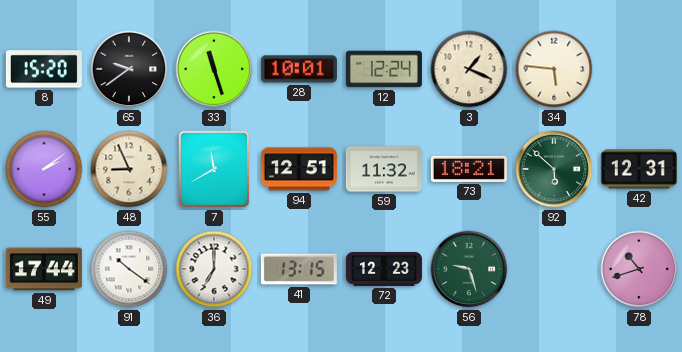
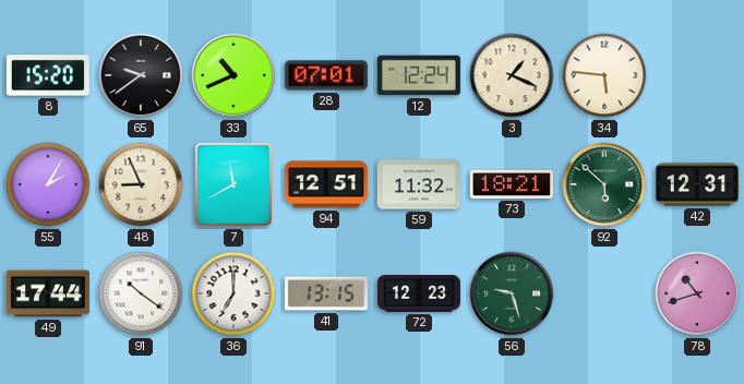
33: 11:27 -> 10:41
28: 10:01 -> 07:01
55: 2:09 -> 2:05
